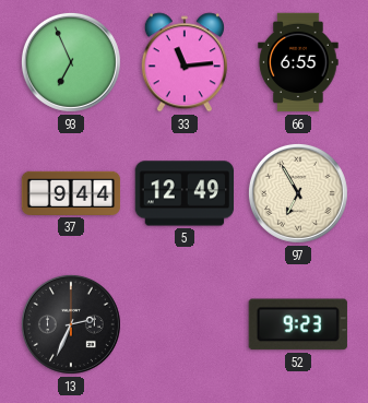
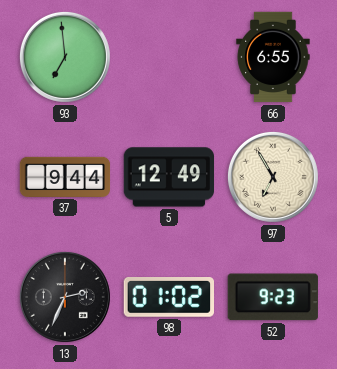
93: 6:56 -> 6:59
33: 11:14 -> none
98: none -> 01:02
